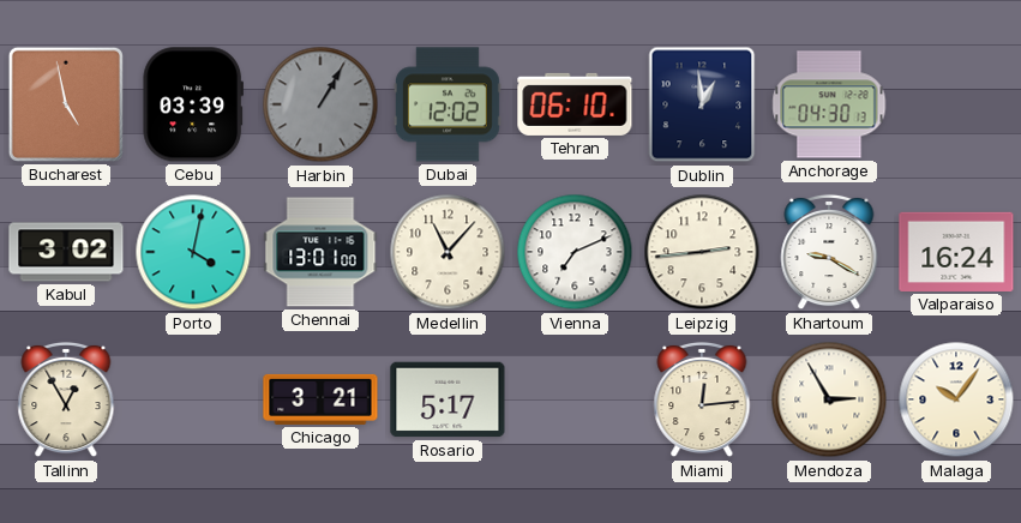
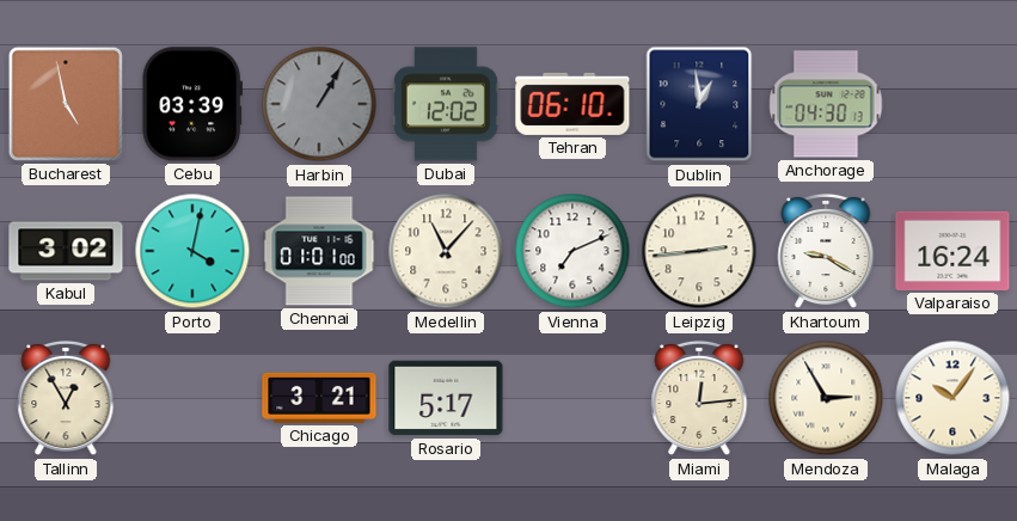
Chennai: 13:01 -> 01:01
